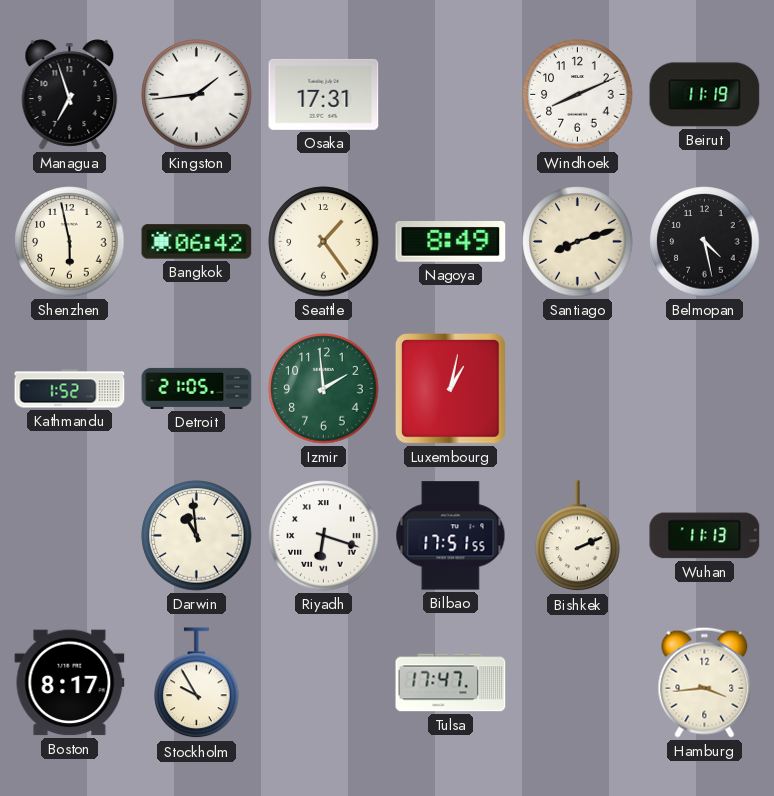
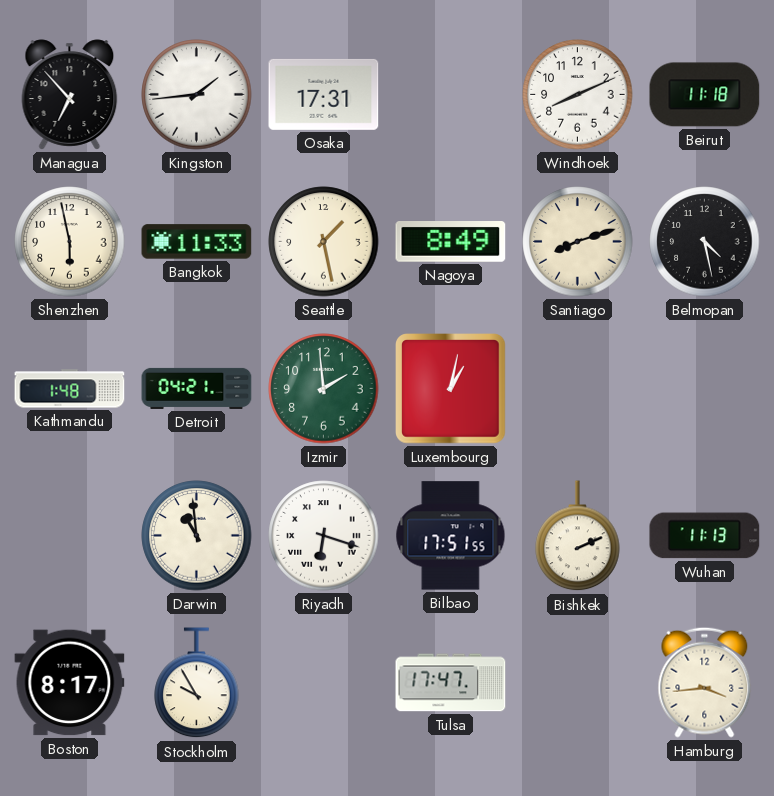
Managua: 6:57 -> 6:53
Beirut: 11:19 -> 11:18
Bangkok: 06:42 -> 11:33
Seattle: 1:24 -> 1:28
Kathmandu: 1:52 -> 1:48
Detroit: 21:05 -> 04:21
